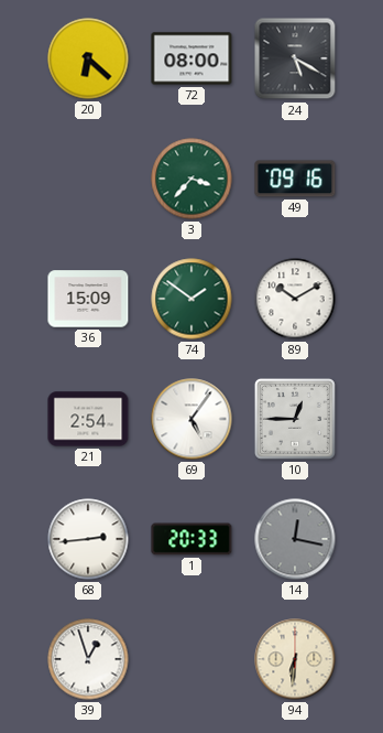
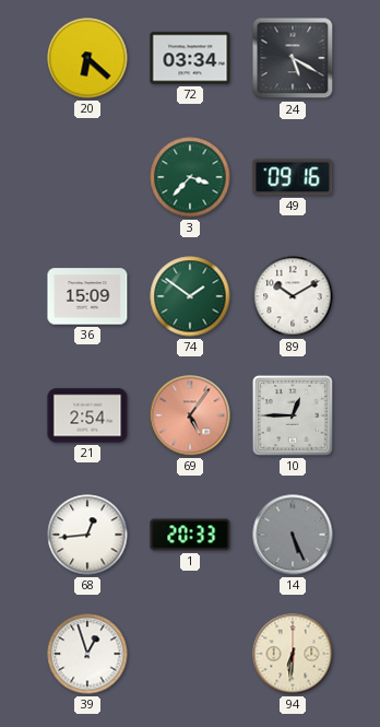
72: 08:00 -> 03:34
69 dial: white -> salmon
68: 2:44 -> 12:44
14: 12:17 -> 5:26
